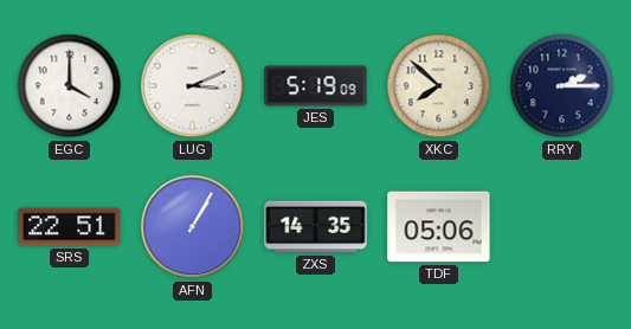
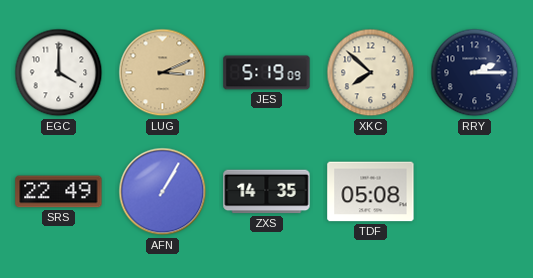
LUG dial: white -> champagne
SRS: 22:51 -> 22:49
TDF: 05:06 -> 05:08
